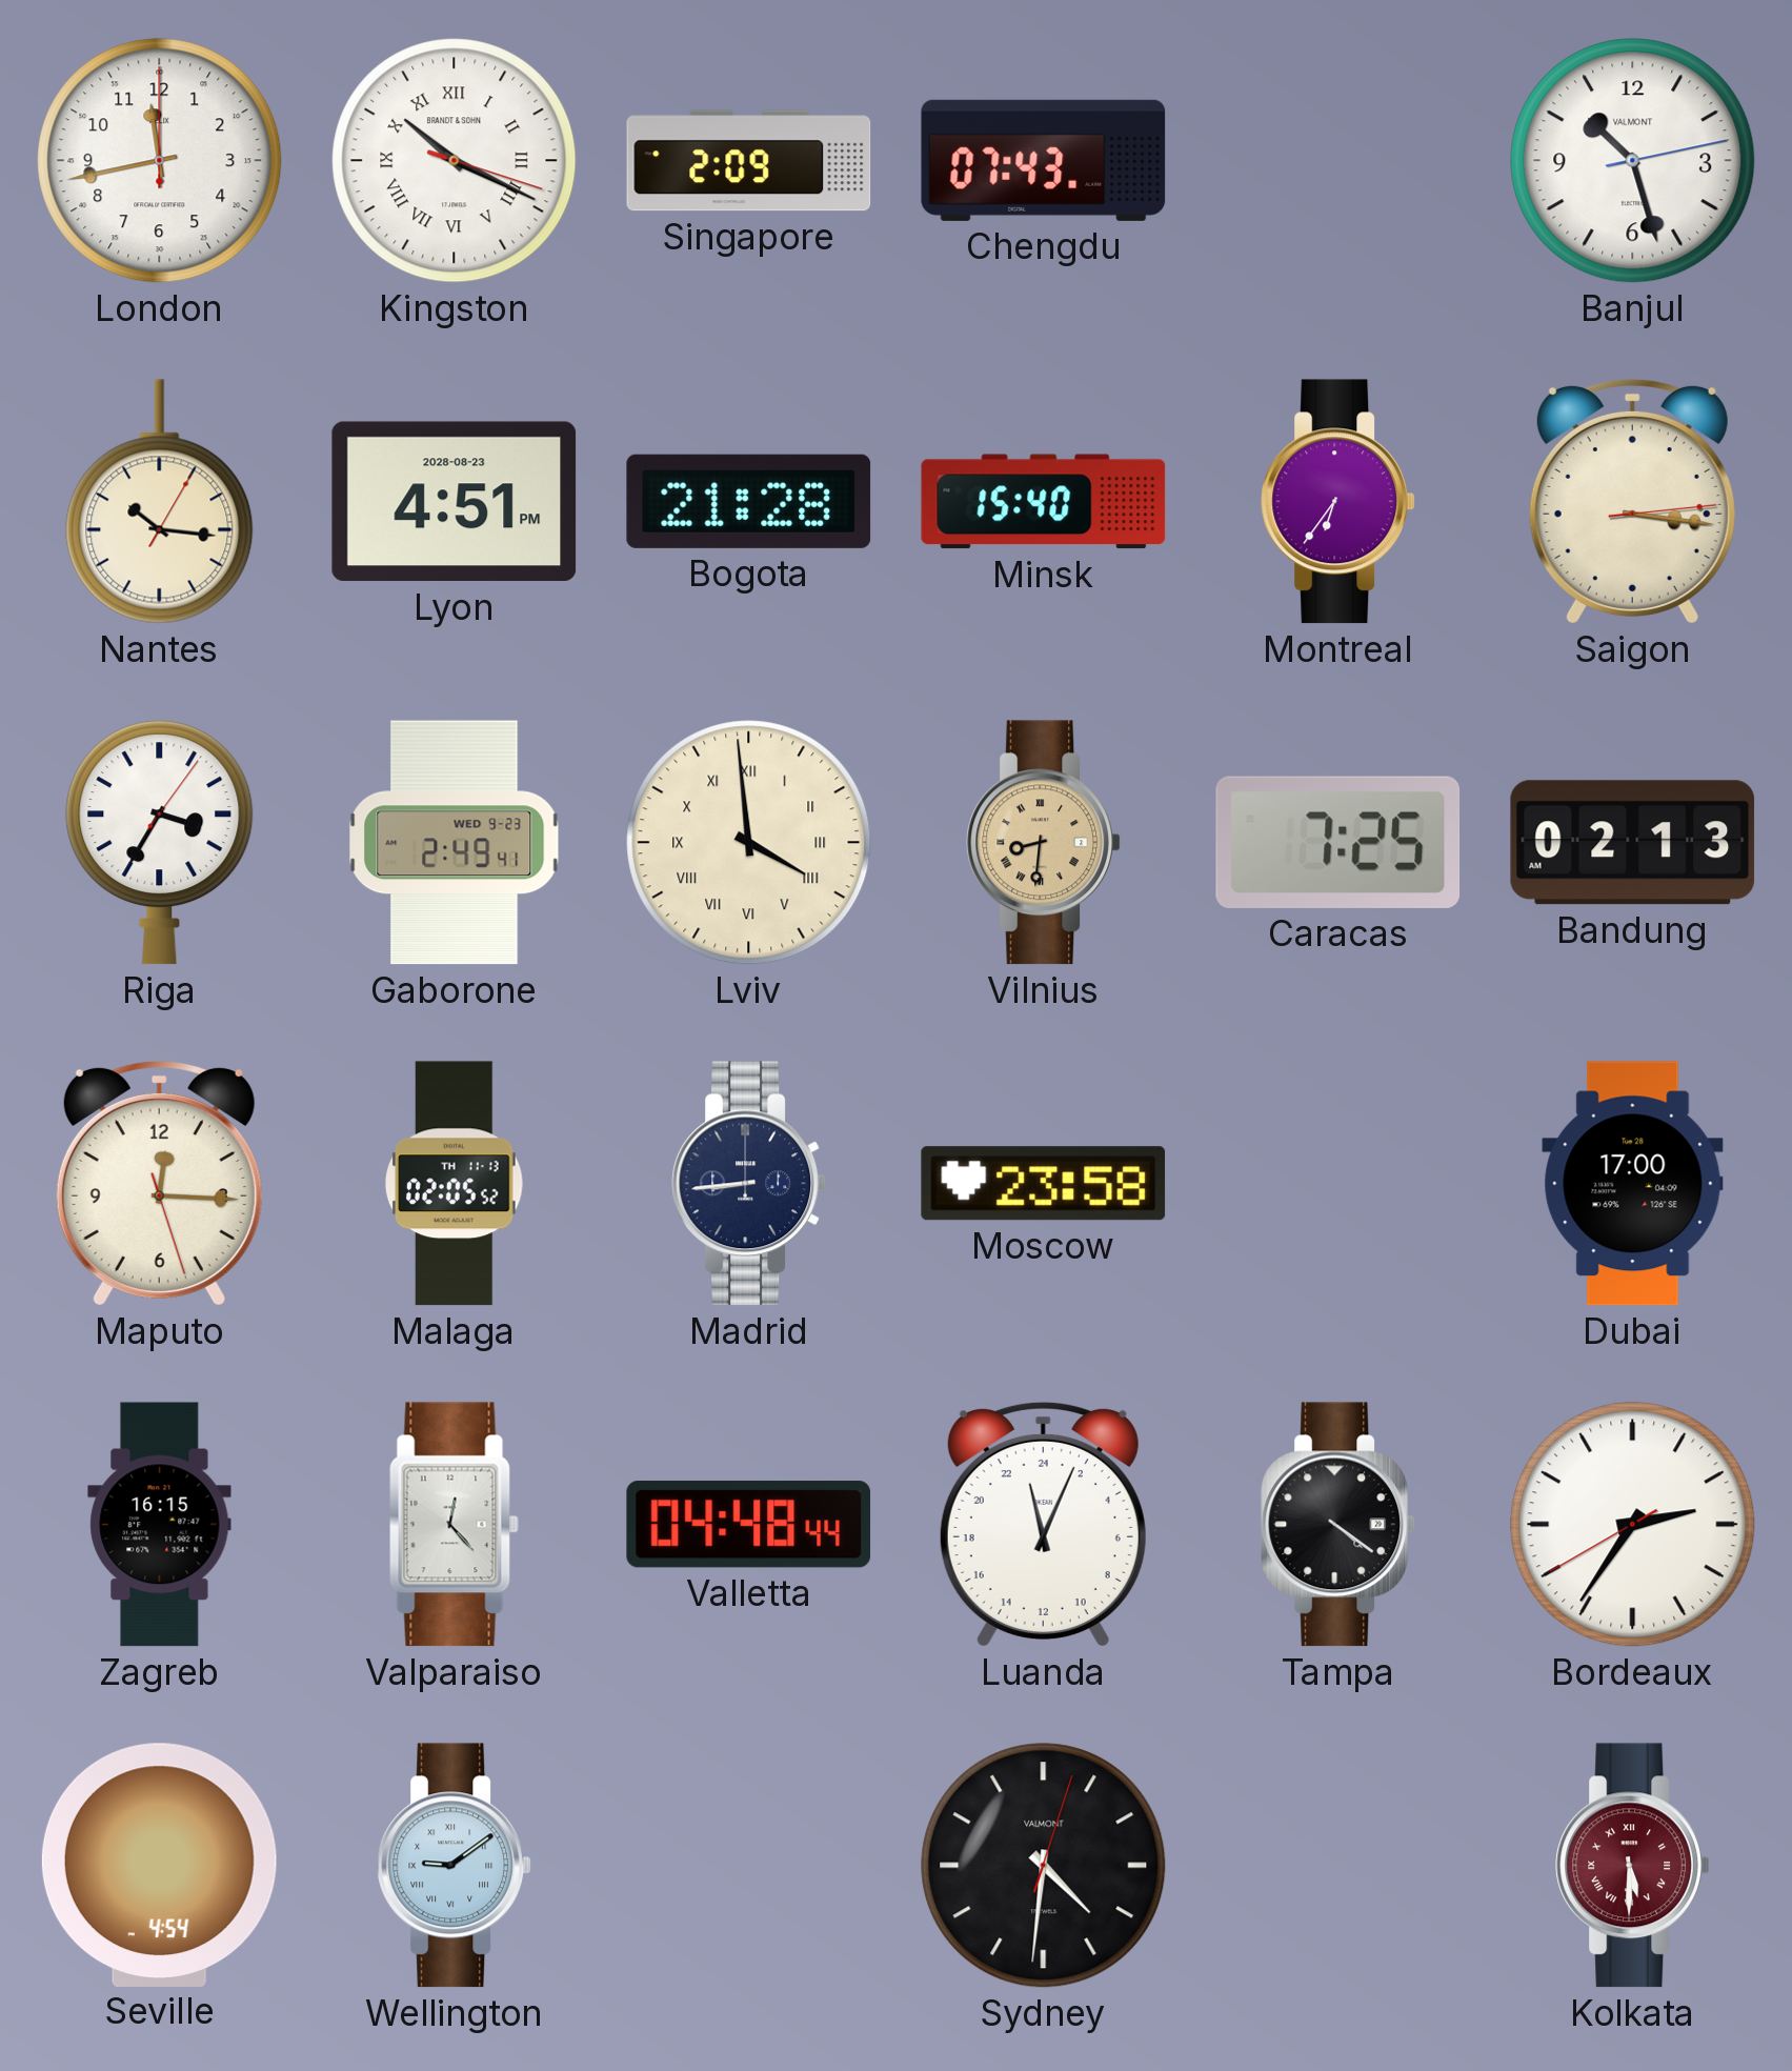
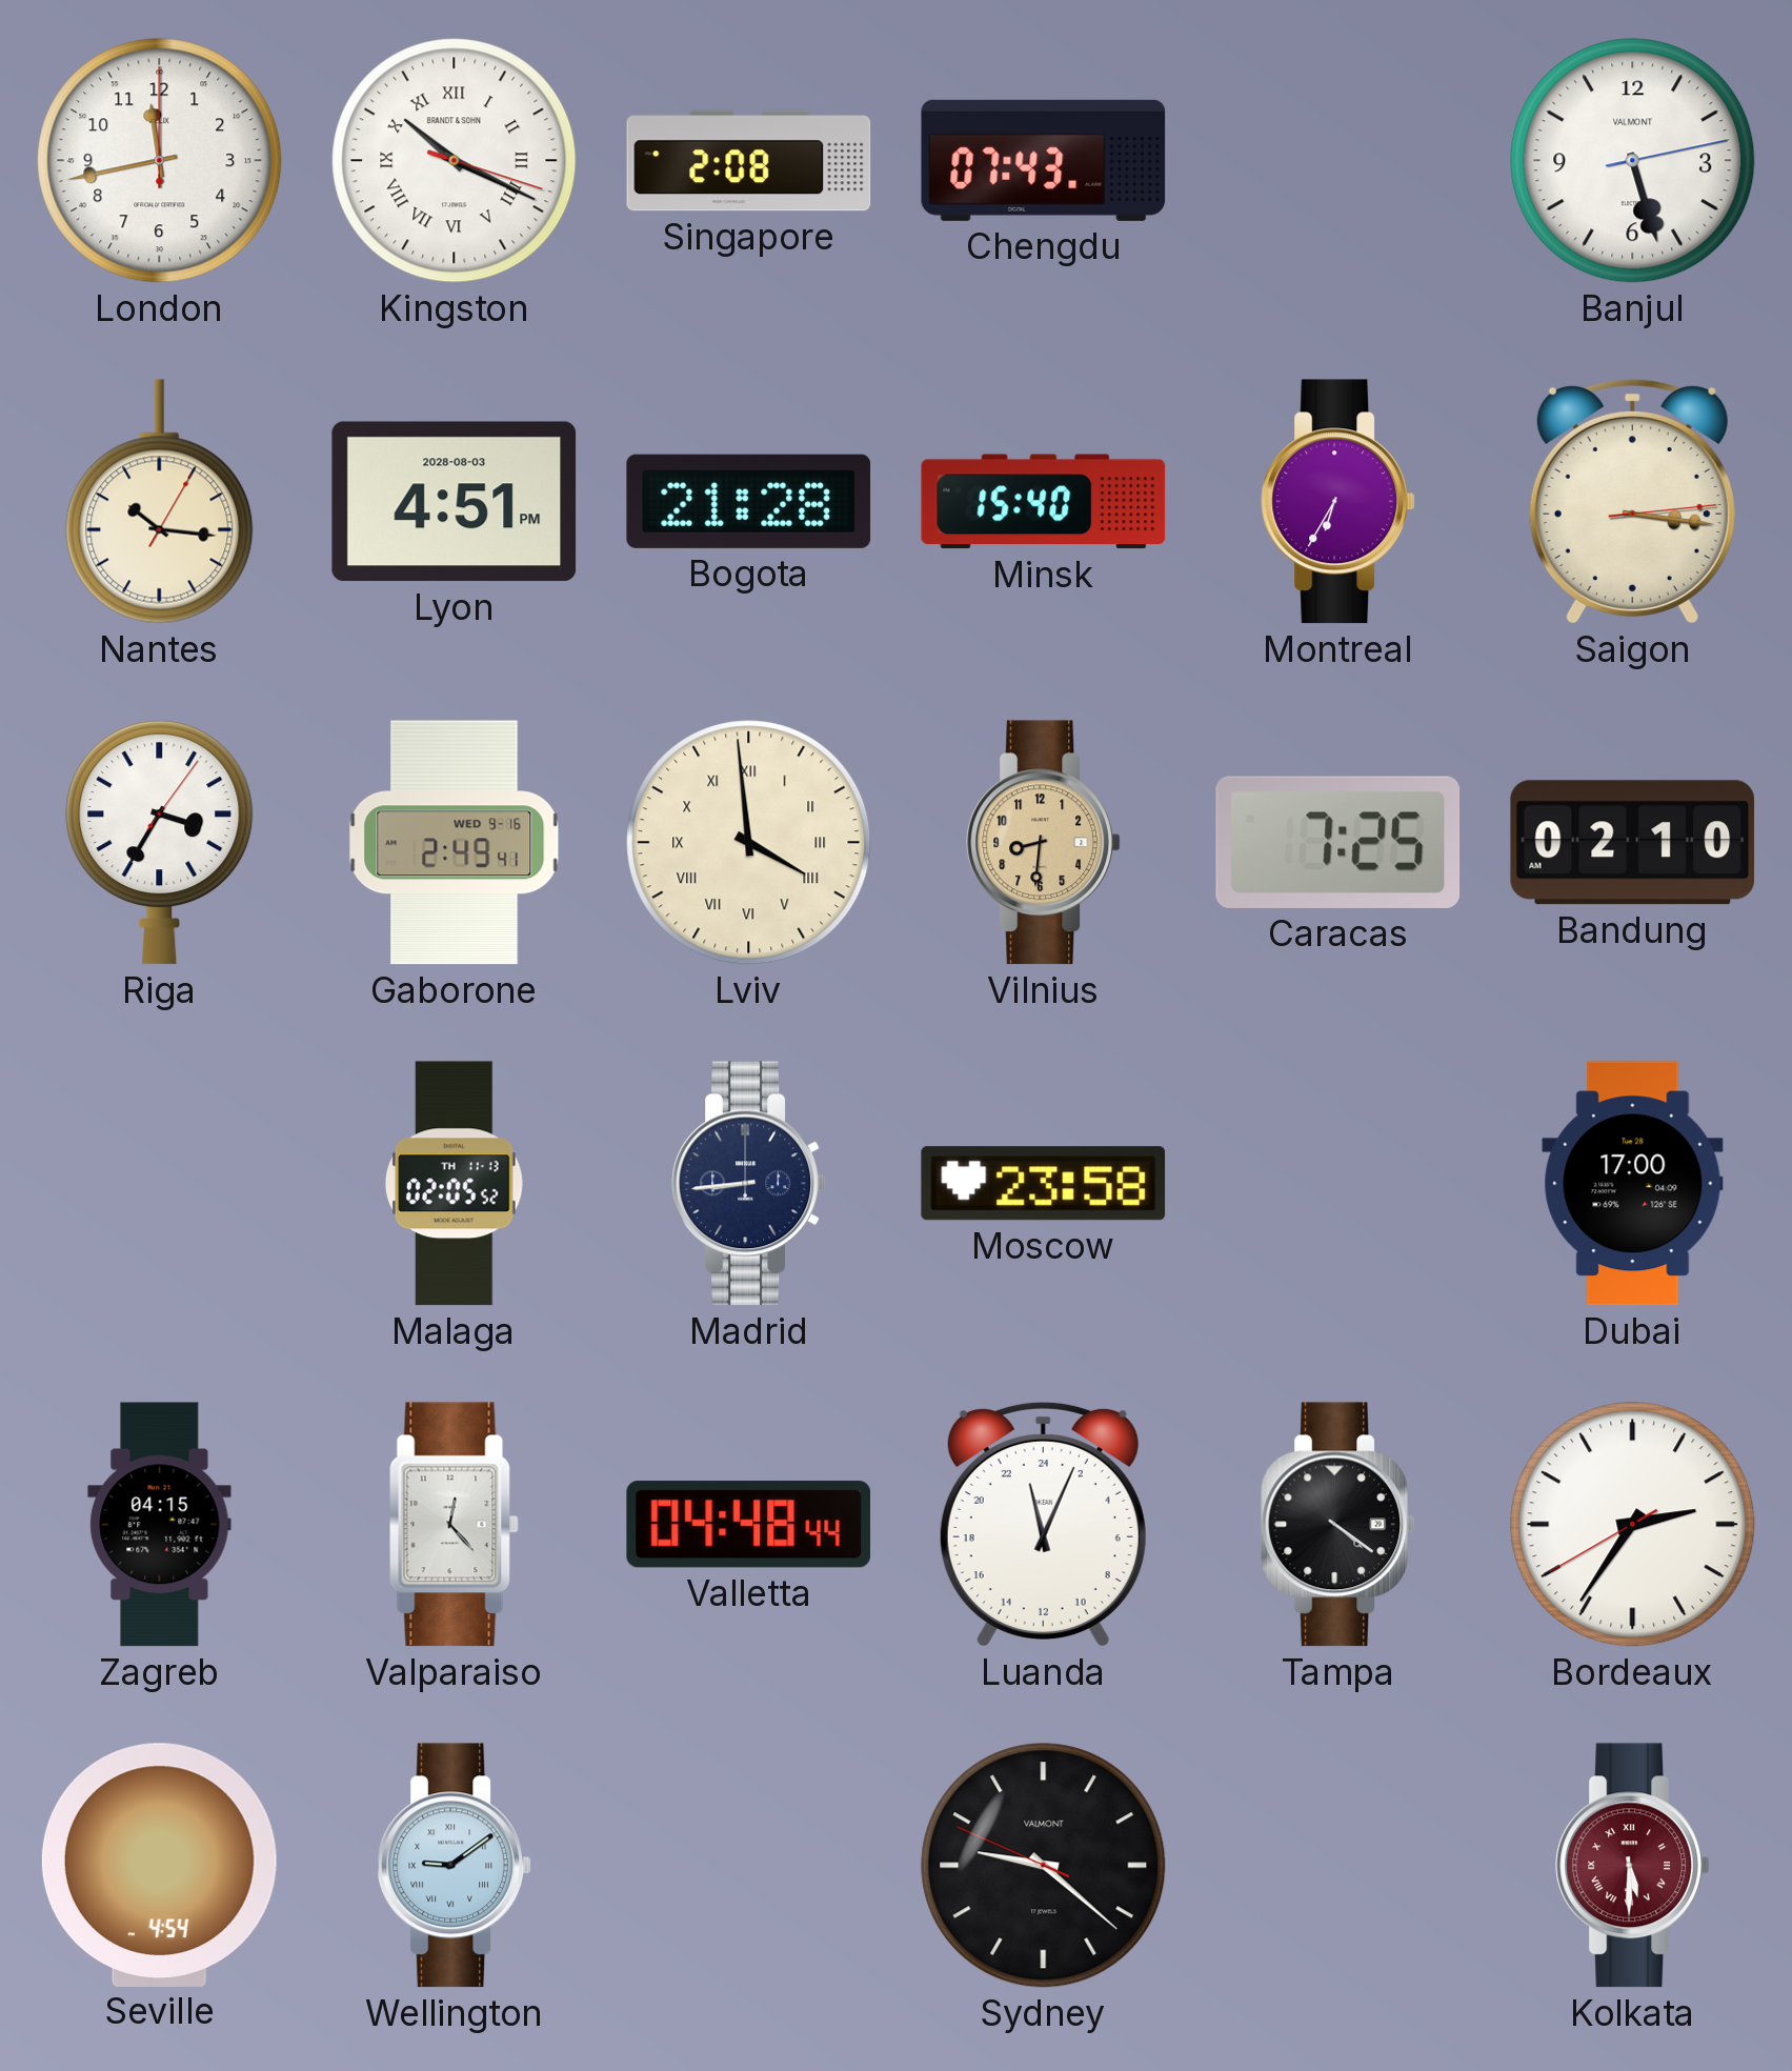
Singapore: 2:09 -> 2:08
Banjul: 10:27 -> 5:27
Lyon date: 2028-08-23 -> 2028-08-03
Montreal: 6:36 -> 6:35
Gaborone date: WED 9-23 -> WED 9-16
Vilnius numerals: Roman -> Arabic
Bandung: 02:13 -> 02:10
Maputo: 12:15 -> none
Zagreb: 16:15 -> 04:15
Sydney: 4:31 -> 9:21
